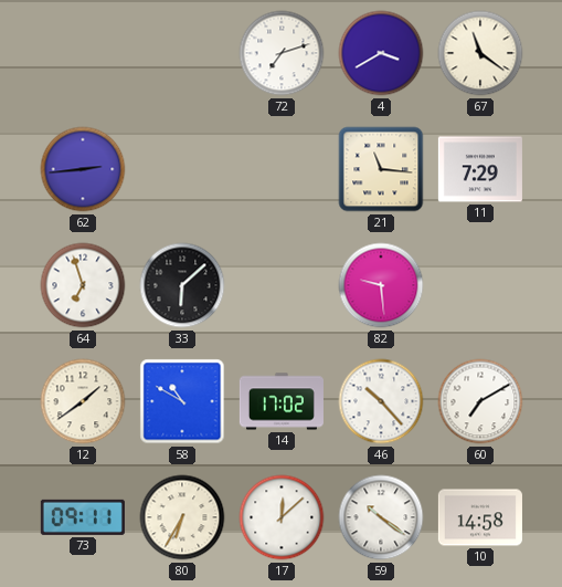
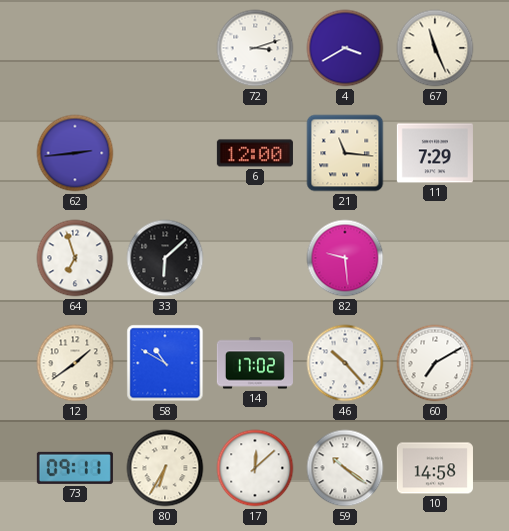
72: 7:12 -> 3:12
67: 11:21 -> 11:26
6: none -> 12:00
